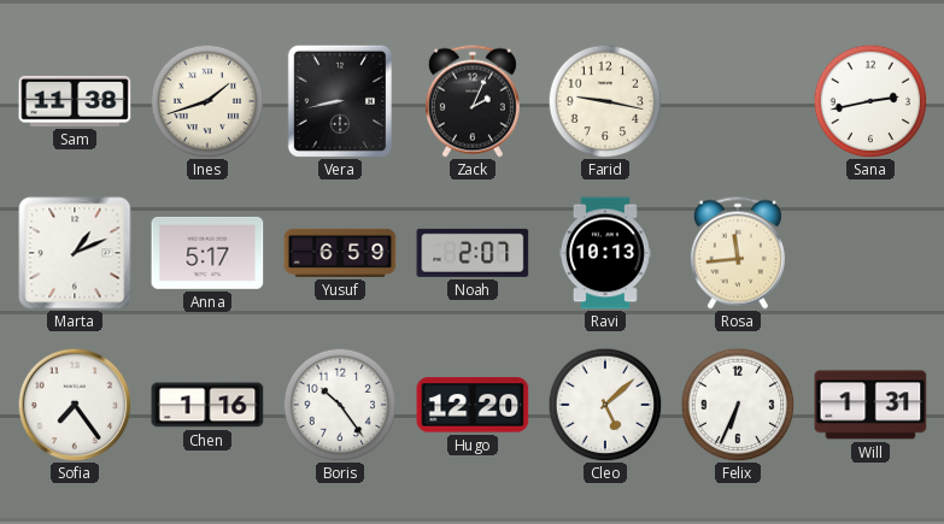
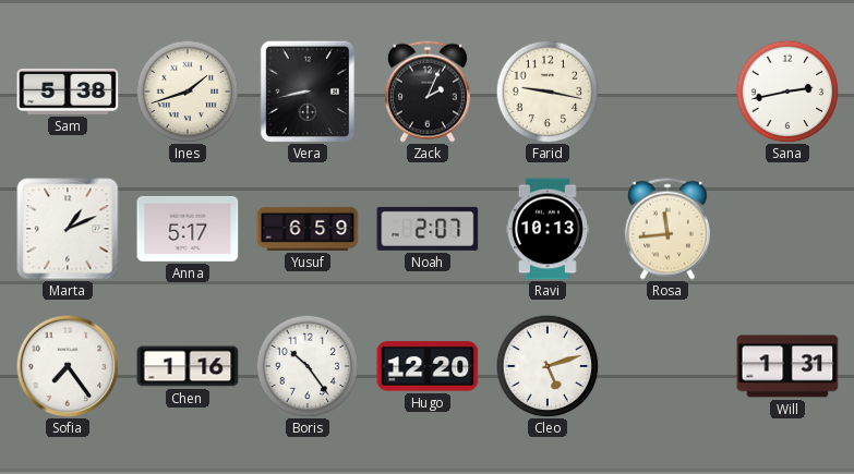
Sam: 11:38 -> 5:38
Cleo: 5:08 -> 5:12
Felix: 6:34 -> none
